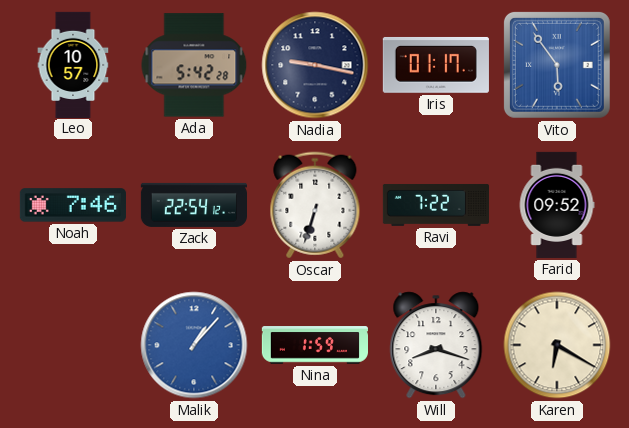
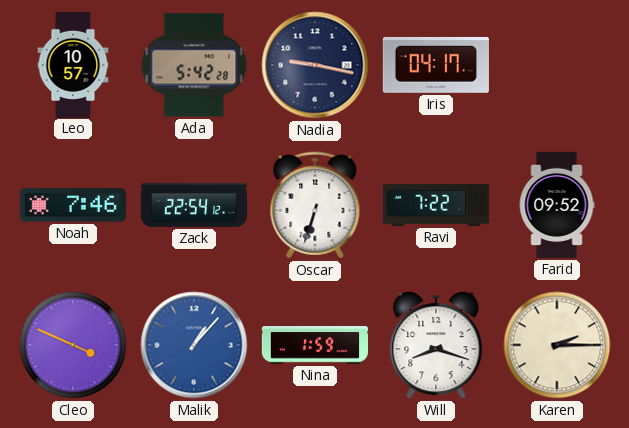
Iris: 01:17 -> 04:17
Vito: 5:54 -> none
Cleo: none -> 3:49
Karen: 6:20 -> 2:15
